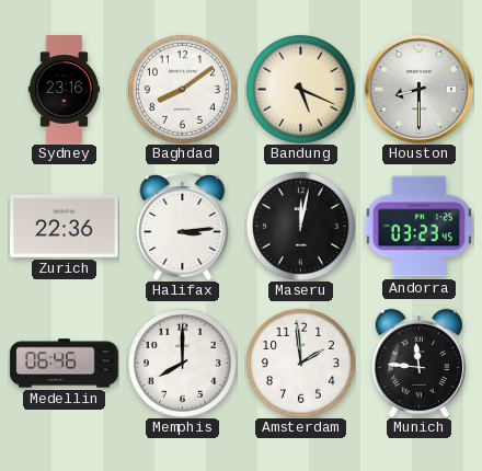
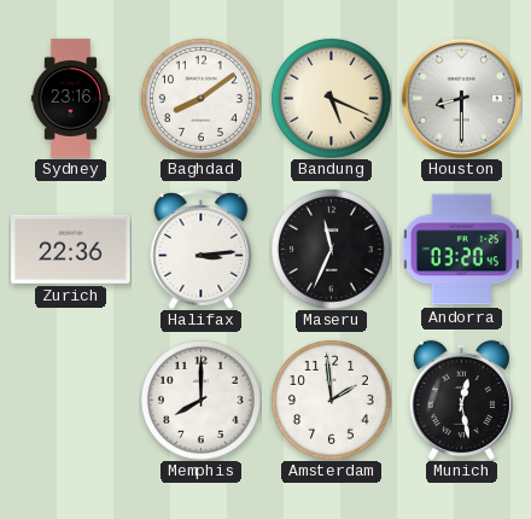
Maseru: 12:02 -> 11:34
Andorra: 03:23 -> 03:20
Medellin: 06:46 -> none
Munich: 11:46 -> 12:28
